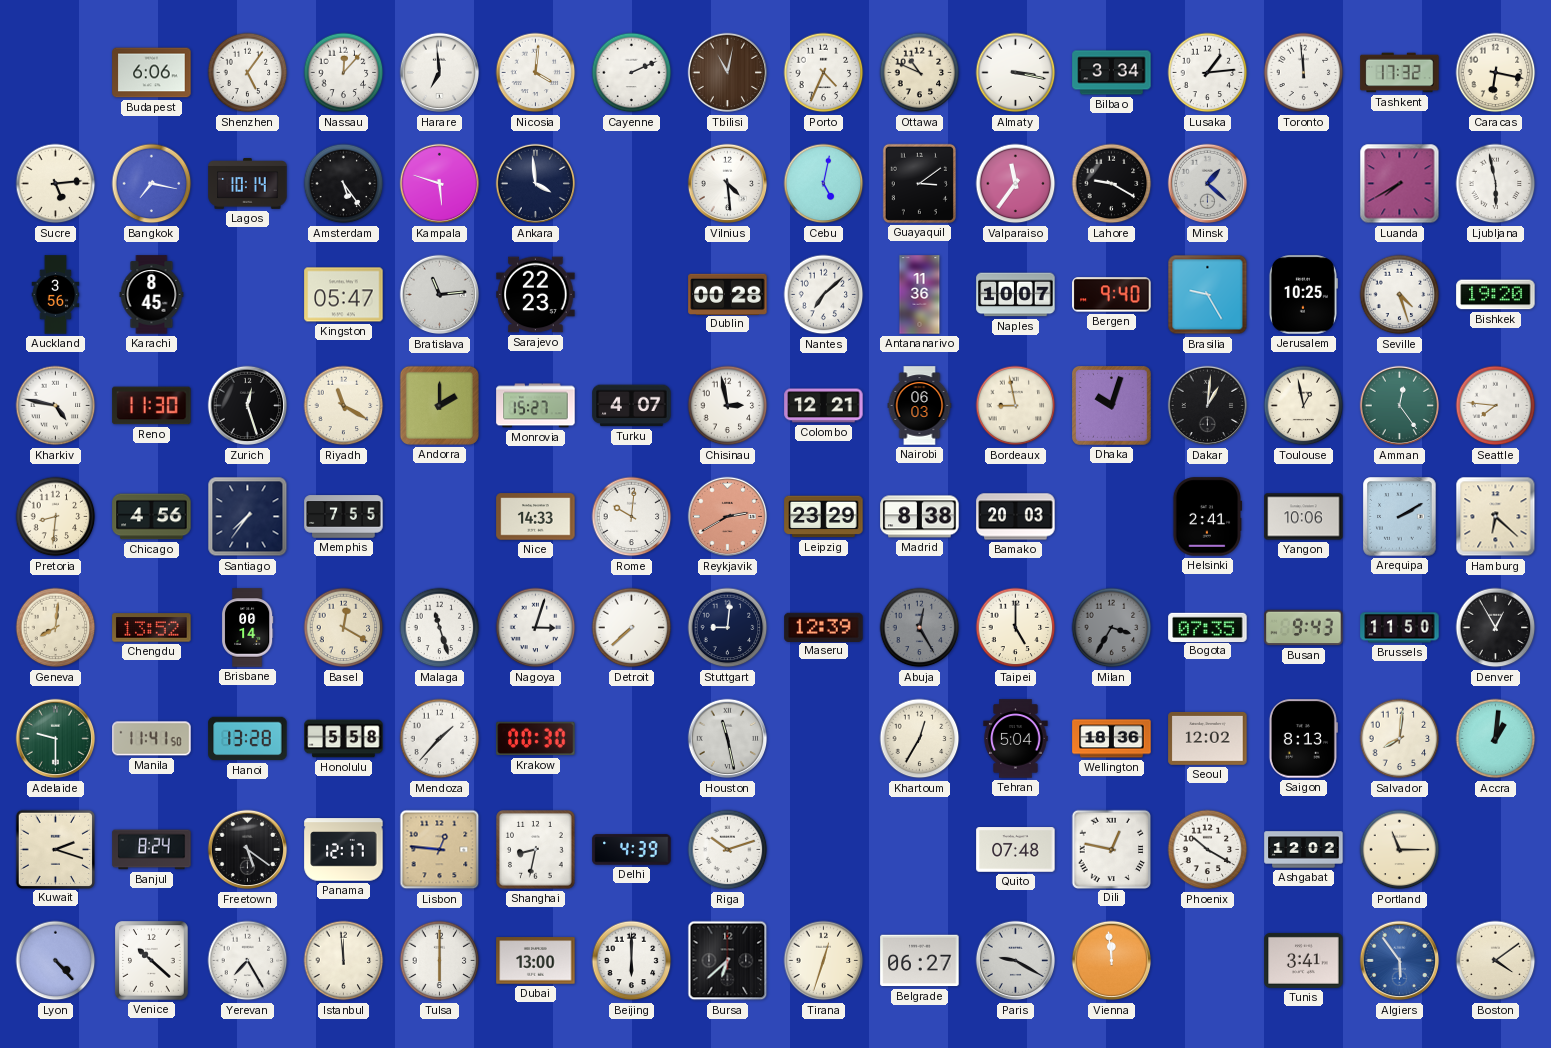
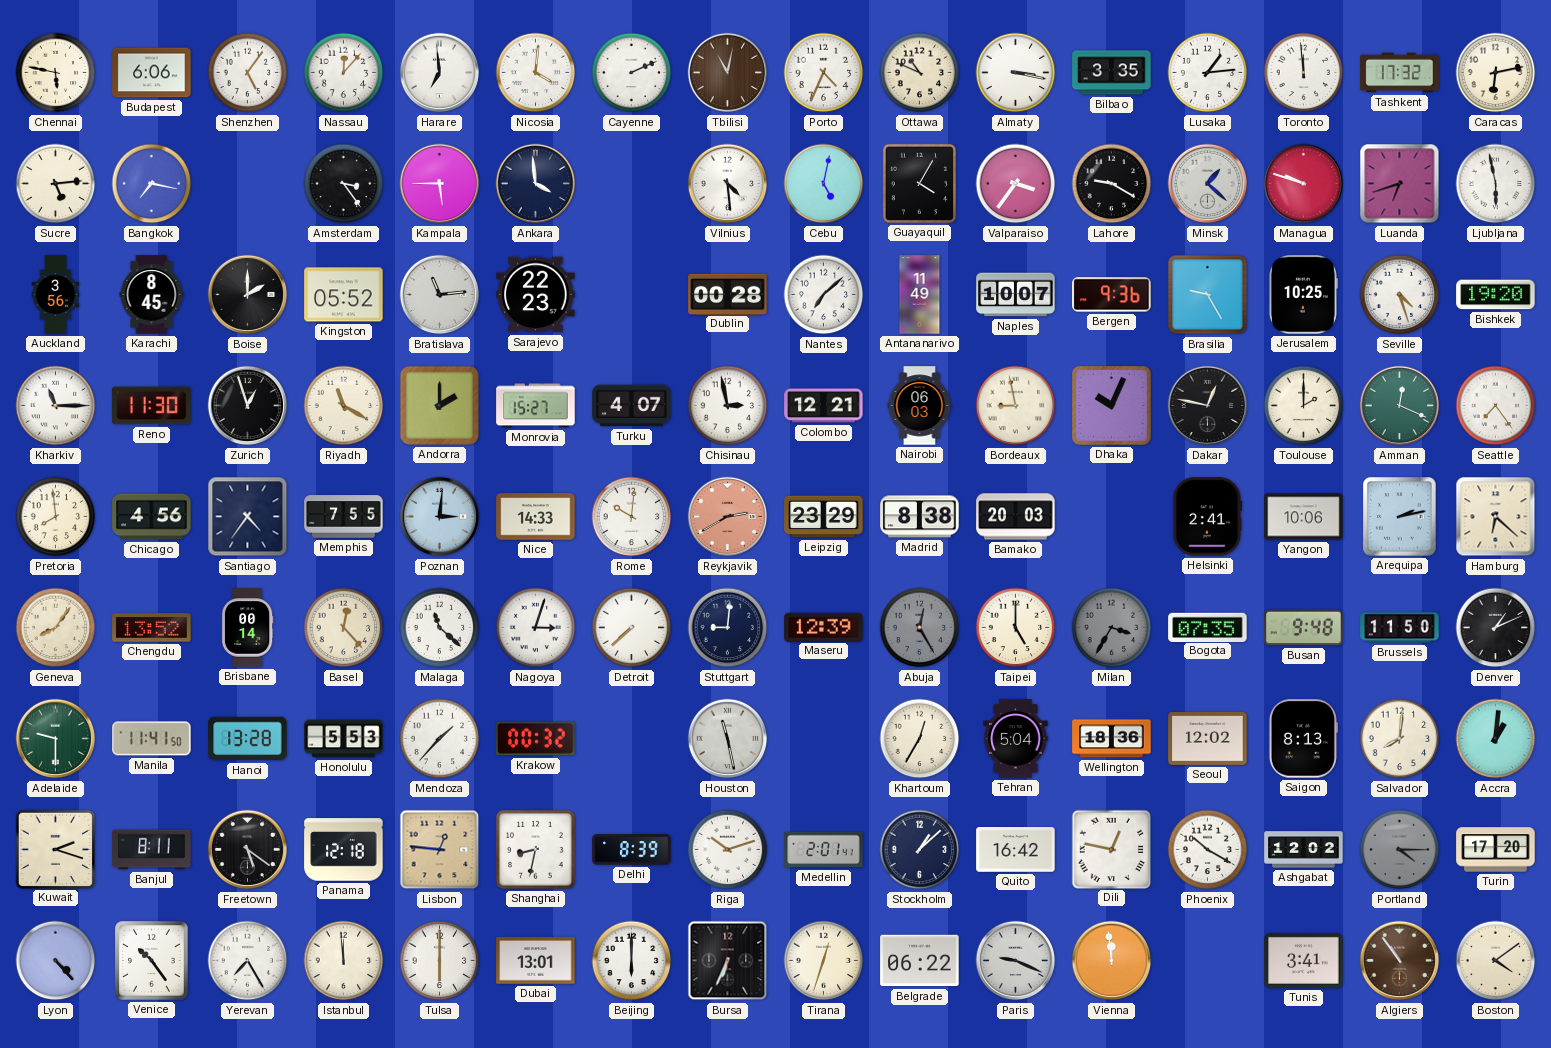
Chennai: none -> 5:47
Bilbao: 3:34 -> 3:35
Caracas: 6:17 -> 6:13
Lagos: 10:14 -> none
Amsterdam: 5:24 -> 3:24
Kampala: 5:48 -> 5:45
Guayaquil: 3:09 -> 4:05
Valparaiso: 11:36 -> 3:36
Managua: none -> 9:48
Luanda: 7:40 -> 6:42
Boise: none -> 2:00
Kingston: 05:47 -> 05:52
Antananarivo: 11:36 -> 11:49
Bergen: 9:40 -> 9:36
Kharkiv: 4:47 -> 11:15
Zurich: 12:27 -> 12:57
Dhaka: 10:03 -> 10:04
Dakar: 1:01 -> 12:47
Toulouse: 12:58 -> 2:00
Amman: 12:24 -> 12:19
Seattle: 7:46 -> 7:24
Pretoria: 8:31 -> 7:59
Santiago: 7:36 -> 4:36
Poznan: none -> 3:01
Arequipa: 2:10 -> 2:13
Geneva: 8:01 -> 8:06
Basel: 12:20 -> 12:23
Malaga: 11:27 -> 11:22
Busan: 9:43 -> 9:48
Denver: 12:55 -> 1:11
Honolulu: 5:58 -> 5:53
Krakow: 00:30 -> 00:32
Banjul: 8:24 -> 8:11
Panama: 12:17 -> 12:18
Delhi: 4:39 -> 8:39
Medellin: none -> 2:01
Stockholm: none -> 1:08
Quito: 07:48 -> 16:42
Portland: 11:15 -> 4:15
Portland dial: cream -> grey
Turin: none -> 17:20
Venice: 10:22 -> 10:24
Dubai: 13:00 -> 13:01
Bursa: 6:38 -> 6:34
Belgrade: 06:27 -> 06:22
Paris: 9:20 -> 9:19
Algiers: 5:54 -> 10:54
Algiers dial: blue -> brown
